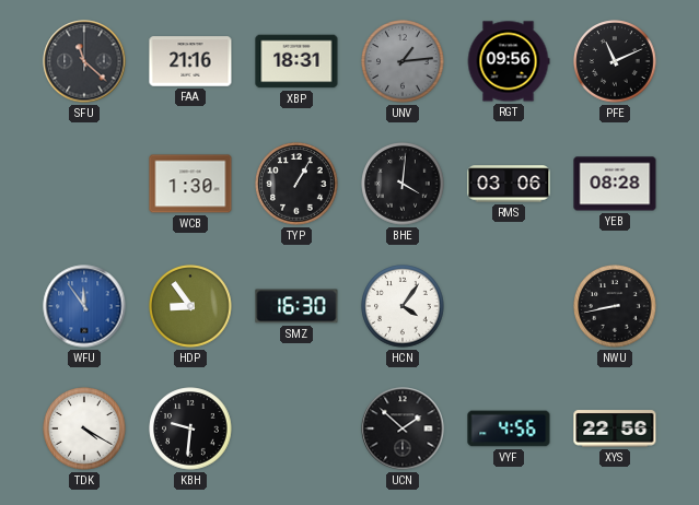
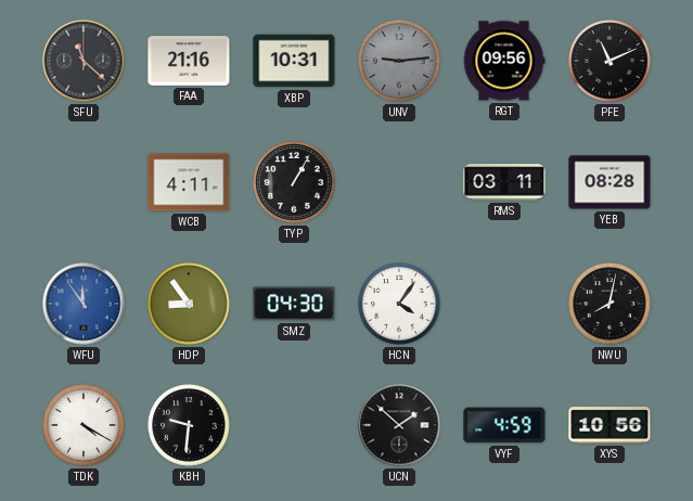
XBP: 18:31 -> 10:31
UNV: 1:14 -> 9:14
WCB: 1:30 -> 4:11
BHE: 4:01 -> none
RMS: 03:06 -> 03:11
SMZ: 16:30 -> 04:30
NWU: 8:43 -> 8:02
VYF: 4:56 -> 4:59
XYS: 22:56 -> 10:56
